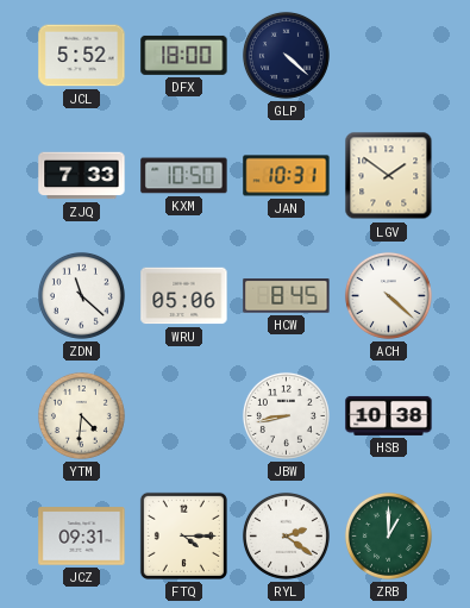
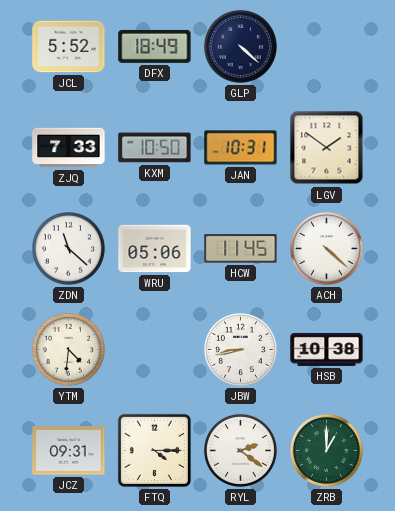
DFX: 18:00 -> 18:49
HCW: 8:45 -> 11:45
